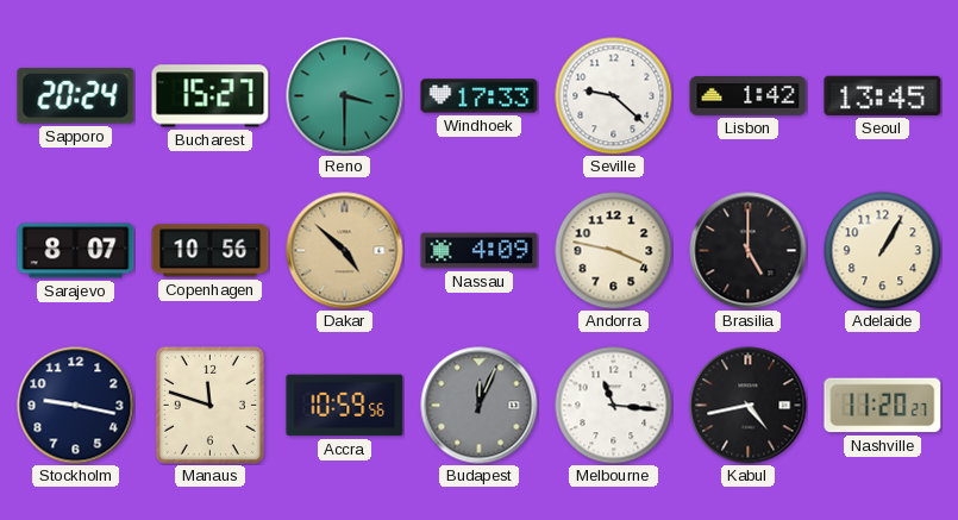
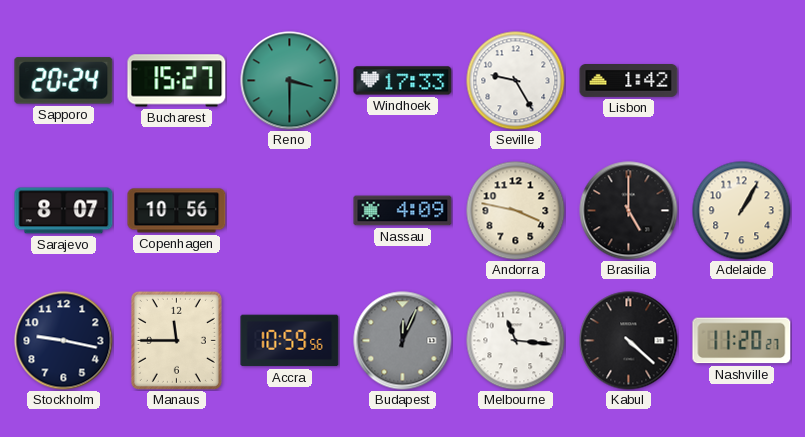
Seville: 9:22 -> 9:25
Seoul: 13:45 -> none
Dakar: 4:52 -> none
Manaus: 11:48 -> 11:45
Kabul: 4:43 -> 4:22
